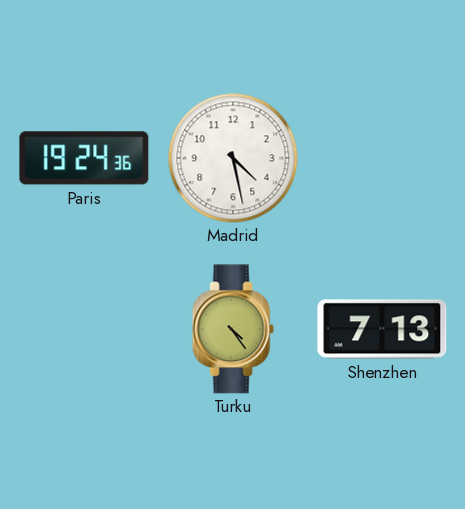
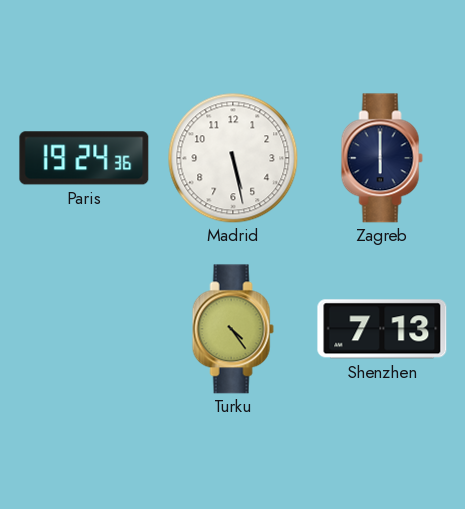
Madrid: 4:28 -> 5:28
Zagreb: none -> 6:00
